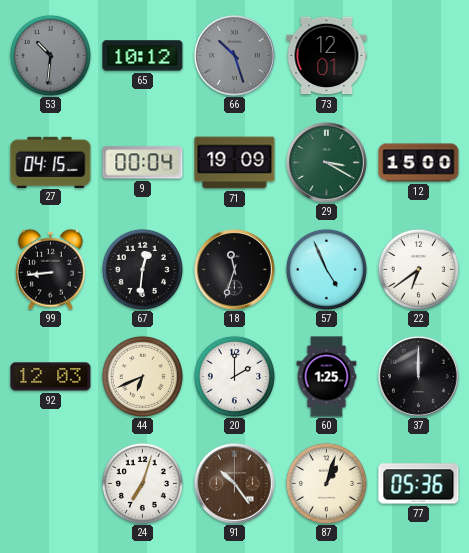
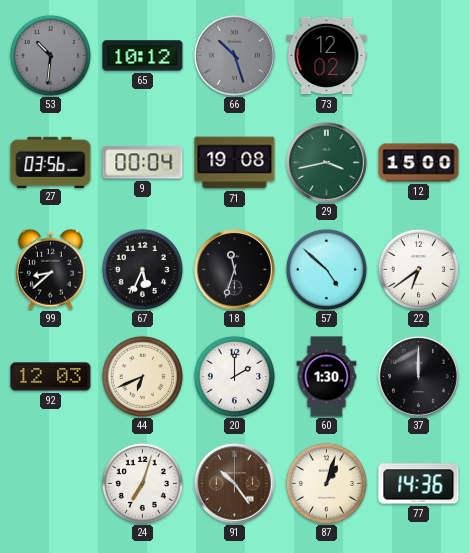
73: 12:01 -> 12:02
27: 04:15 -> 03:56
71: 19:09 -> 19:08
29: 3:20 -> 3:43
99: 8:44 -> 8:38
67: 12:31 -> 5:34
57: 4:56 -> 4:52
60: 1:25 -> 1:30
77: 05:36 -> 14:36
